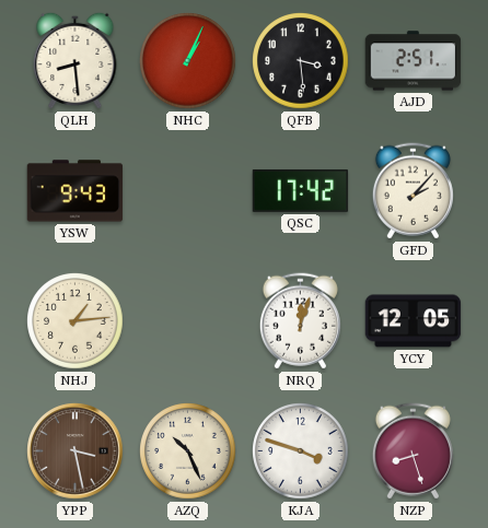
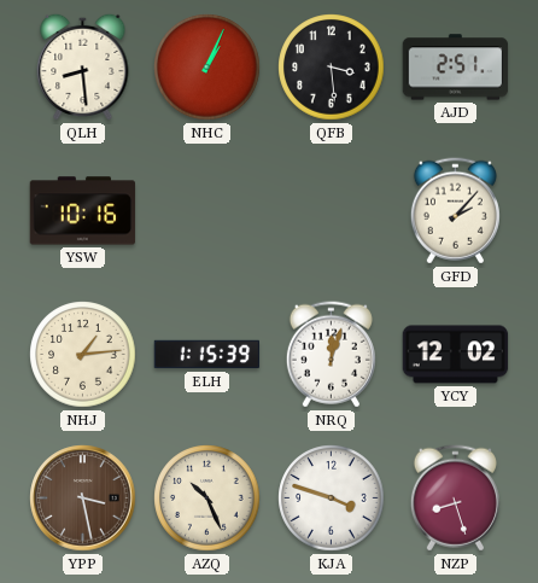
YSW: 9:43 -> 10:16
QSC: 17:42 -> none
ELH: none -> 1:15
YCY: 12:05 -> 12:02
